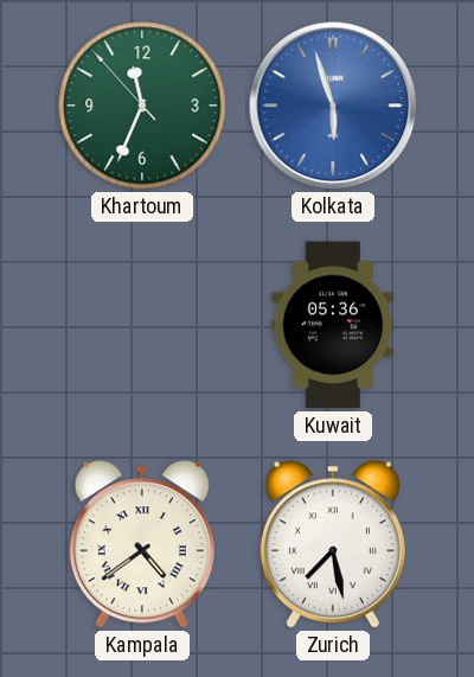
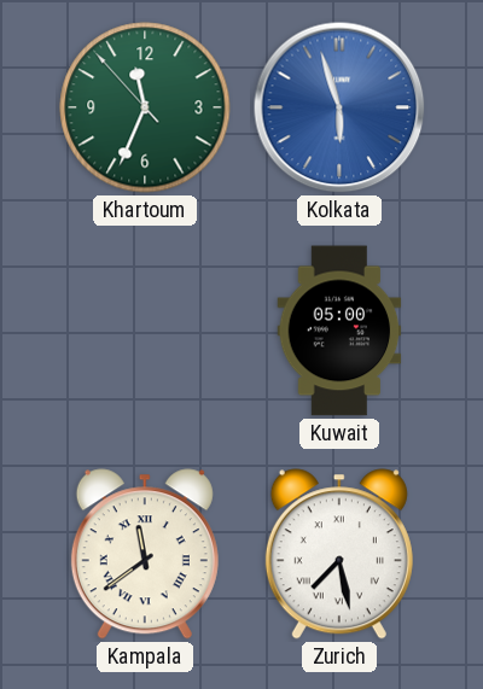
Kuwait: 05:36 -> 05:00
Kampala: 4:39 -> 11:39
